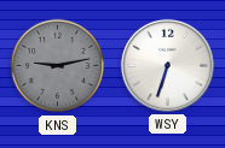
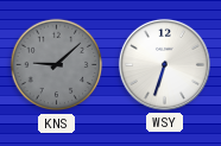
KNS: 9:13 -> 9:08
